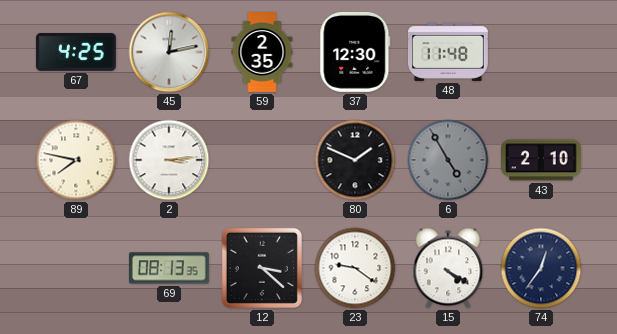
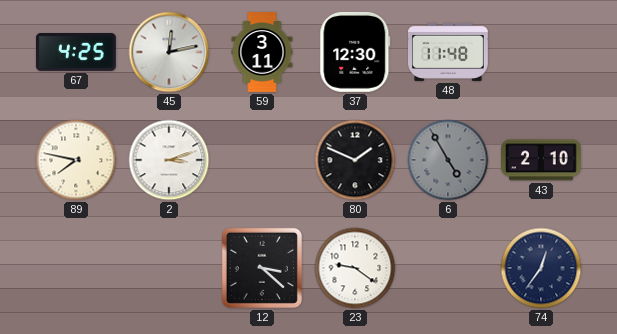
59: 2:35 -> 3:11
2: 3:14 -> 3:12
69: 08:13 -> none
15: 4:20 -> none
